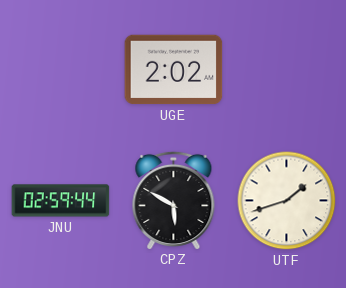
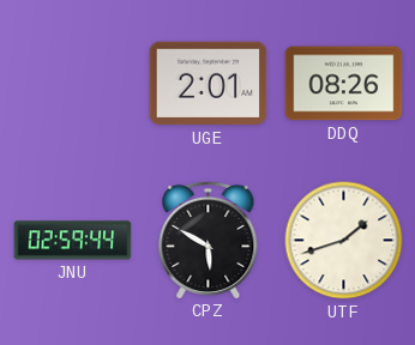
UGE: 2:02 -> 2:01
DDQ: none -> 08:26
